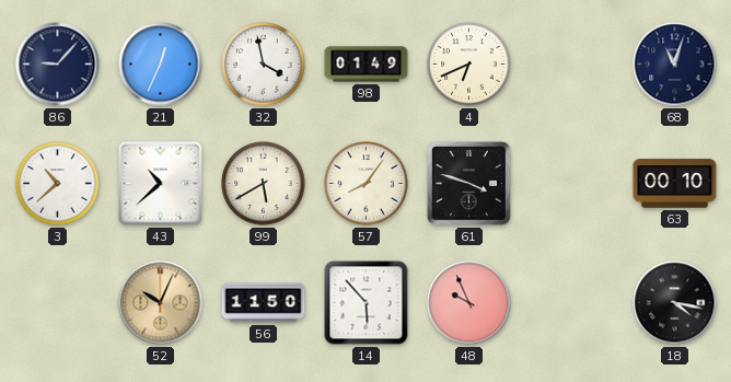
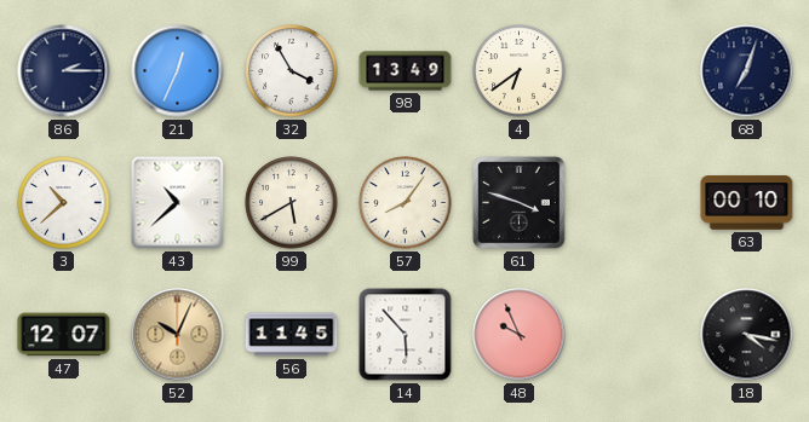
86: 9:07 -> 2:15
32: 3:58 -> 3:55
98: 01:49 -> 13:49
4: 6:41 -> 6:39
68: 11:03 -> 7:03
47: none -> 12:07
56: 11:50 -> 11:45
